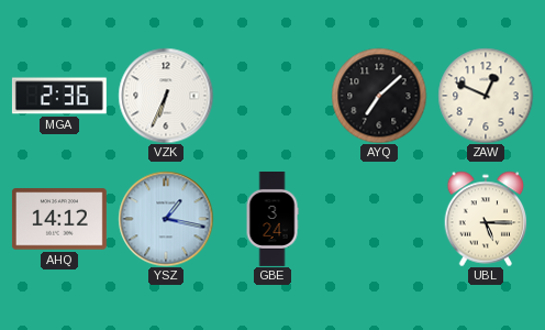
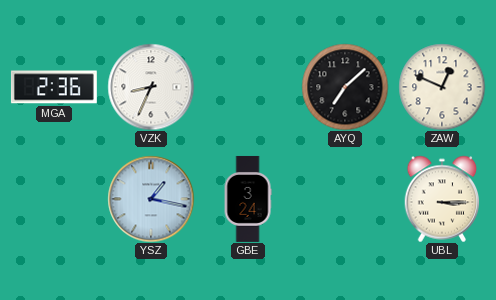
VZK: 6:34 -> 8:34
AHQ: 14:12 -> none
UBL: 5:15 -> 3:15
